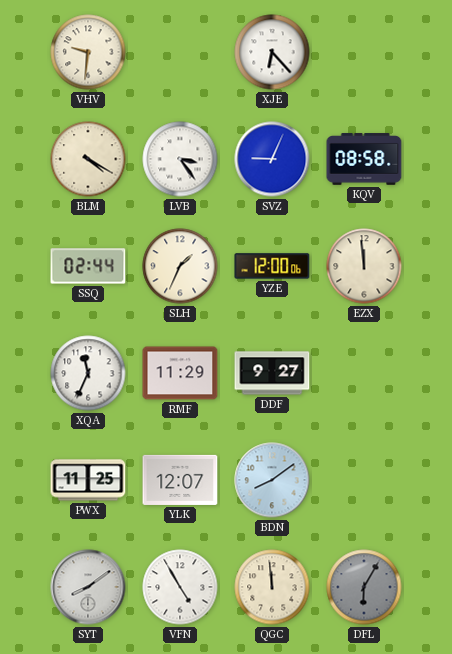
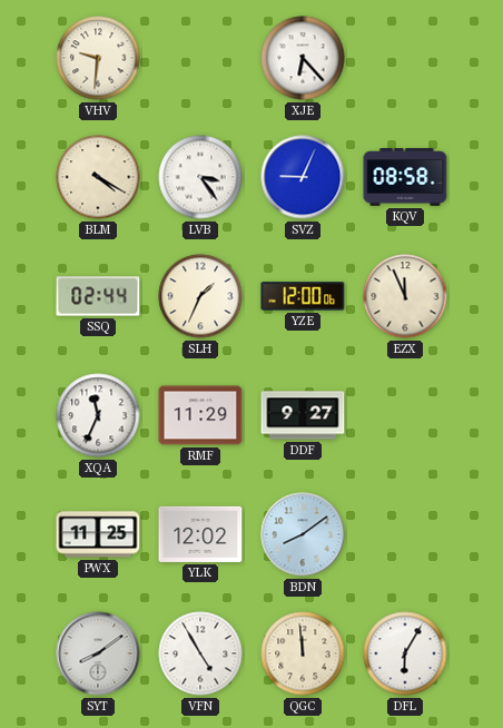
EZX: 11:59 -> 11:56
YLK: 12:07 -> 12:02
DFL dial: grey -> white
